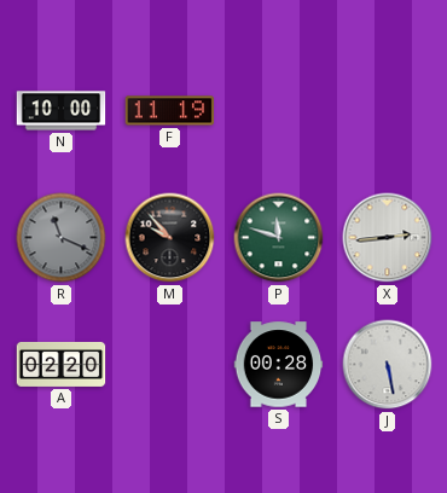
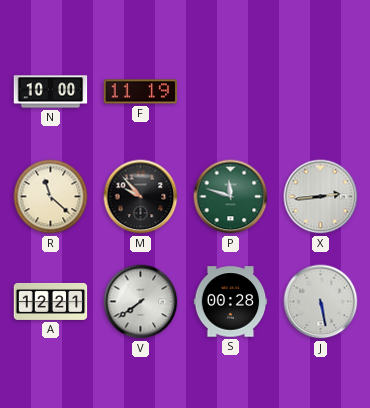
R: 11:19 -> 11:22
R dial: grey -> cream
A: 02:20 -> 12:21
V: none -> 7:39
